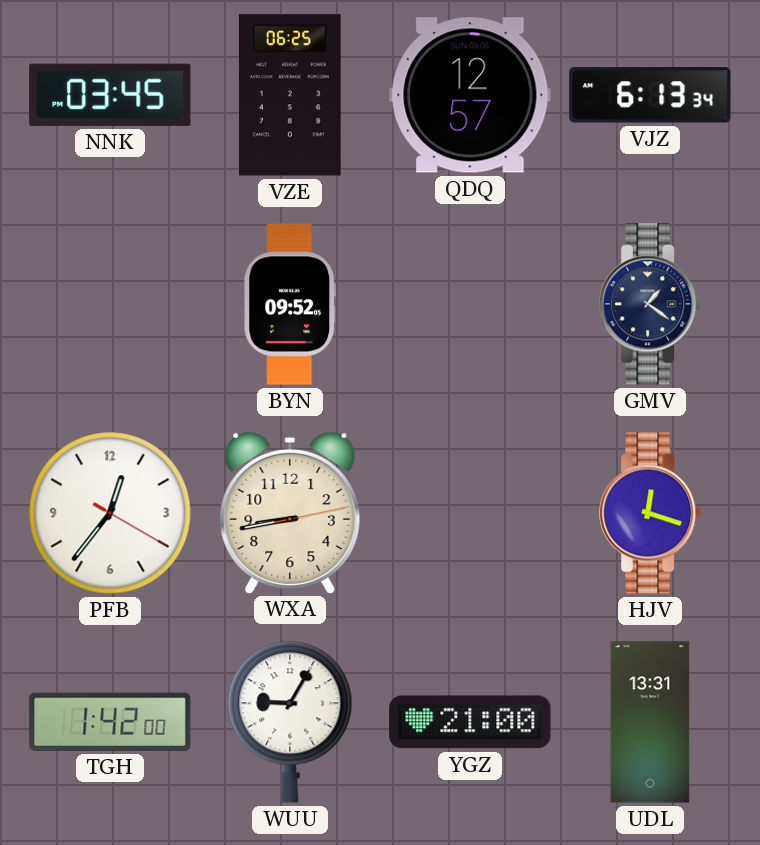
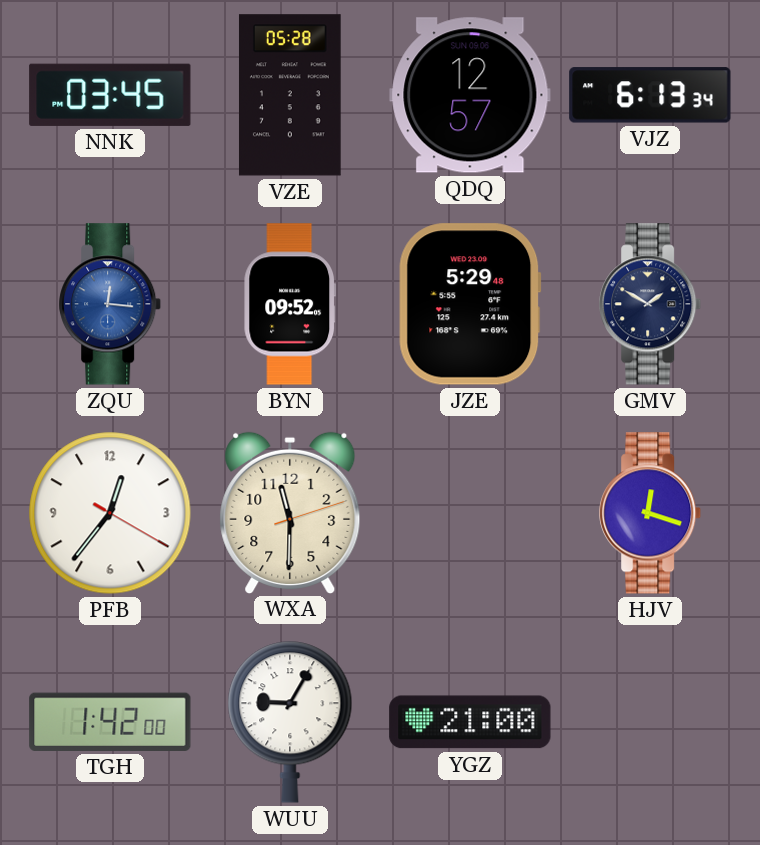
VZE: 06:25 -> 05:28
ZQU: none -> 12:16
JZE: none -> 5:29
GMV: 1:21 -> 1:50
WXA: 8:43 -> 11:30
UDL: 13:31 -> none
